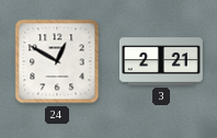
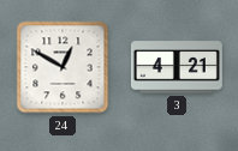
3: 2:21 -> 4:21
